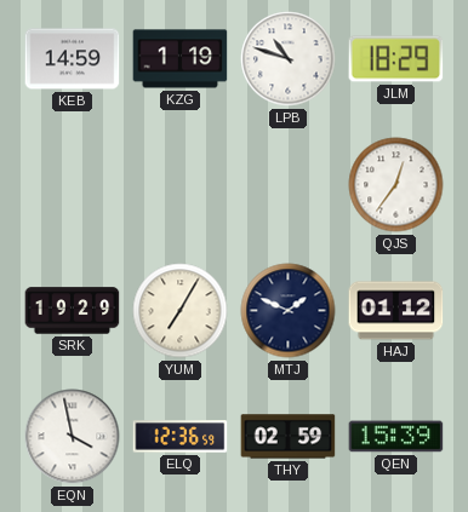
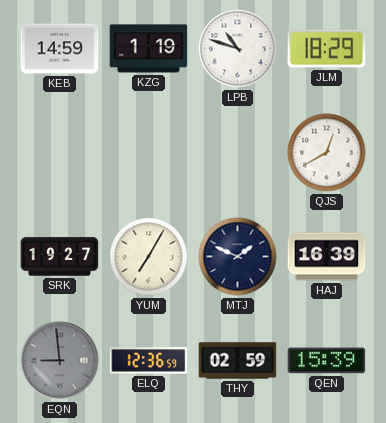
QJS: 12:36 -> 12:40
SRK: 19:29 -> 19:27
HAJ: 01:12 -> 16:39
EQN: 3:58 -> 8:59
EQN dial: white -> grey
